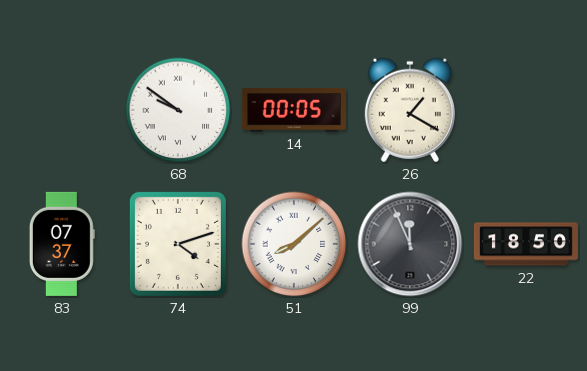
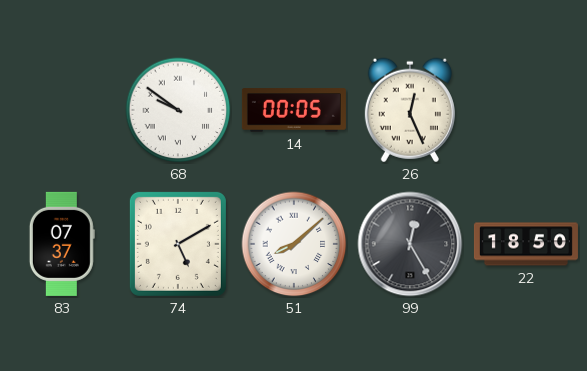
26: 1:20 -> 12:26
74: 4:12 -> 5:10
99: 11:56 -> 12:25
